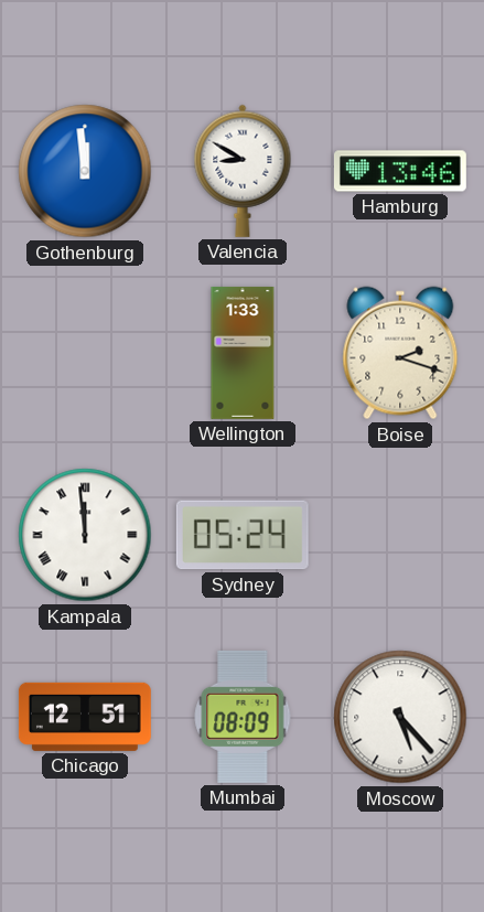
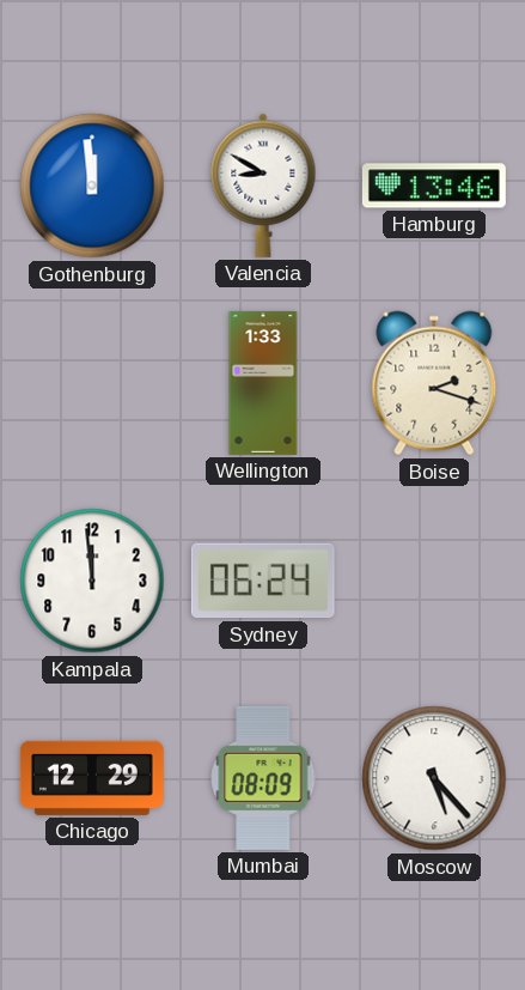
Kampala numerals: Roman -> Arabic
Sydney: 05:24 -> 06:24
Chicago: 12:51 -> 12:29
